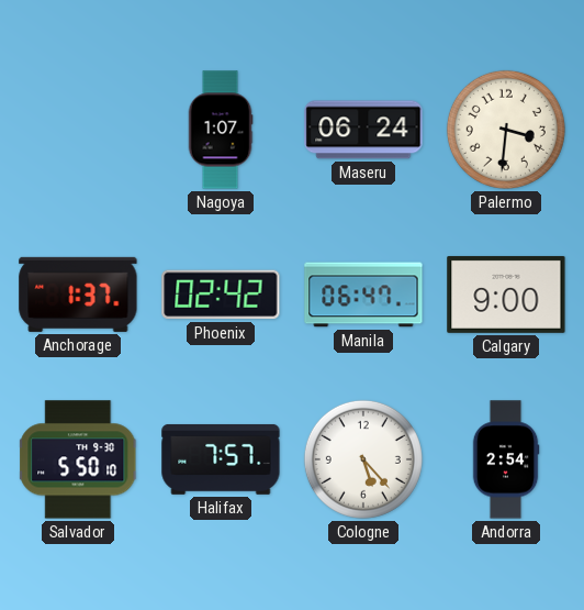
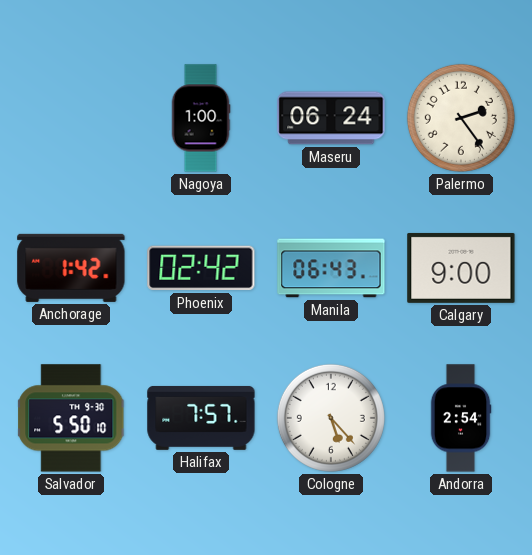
Nagoya: 1:07 -> 1:00
Palermo: 3:31 -> 2:24
Anchorage: 1:37 -> 1:42
Manila: 06:47 -> 06:43
